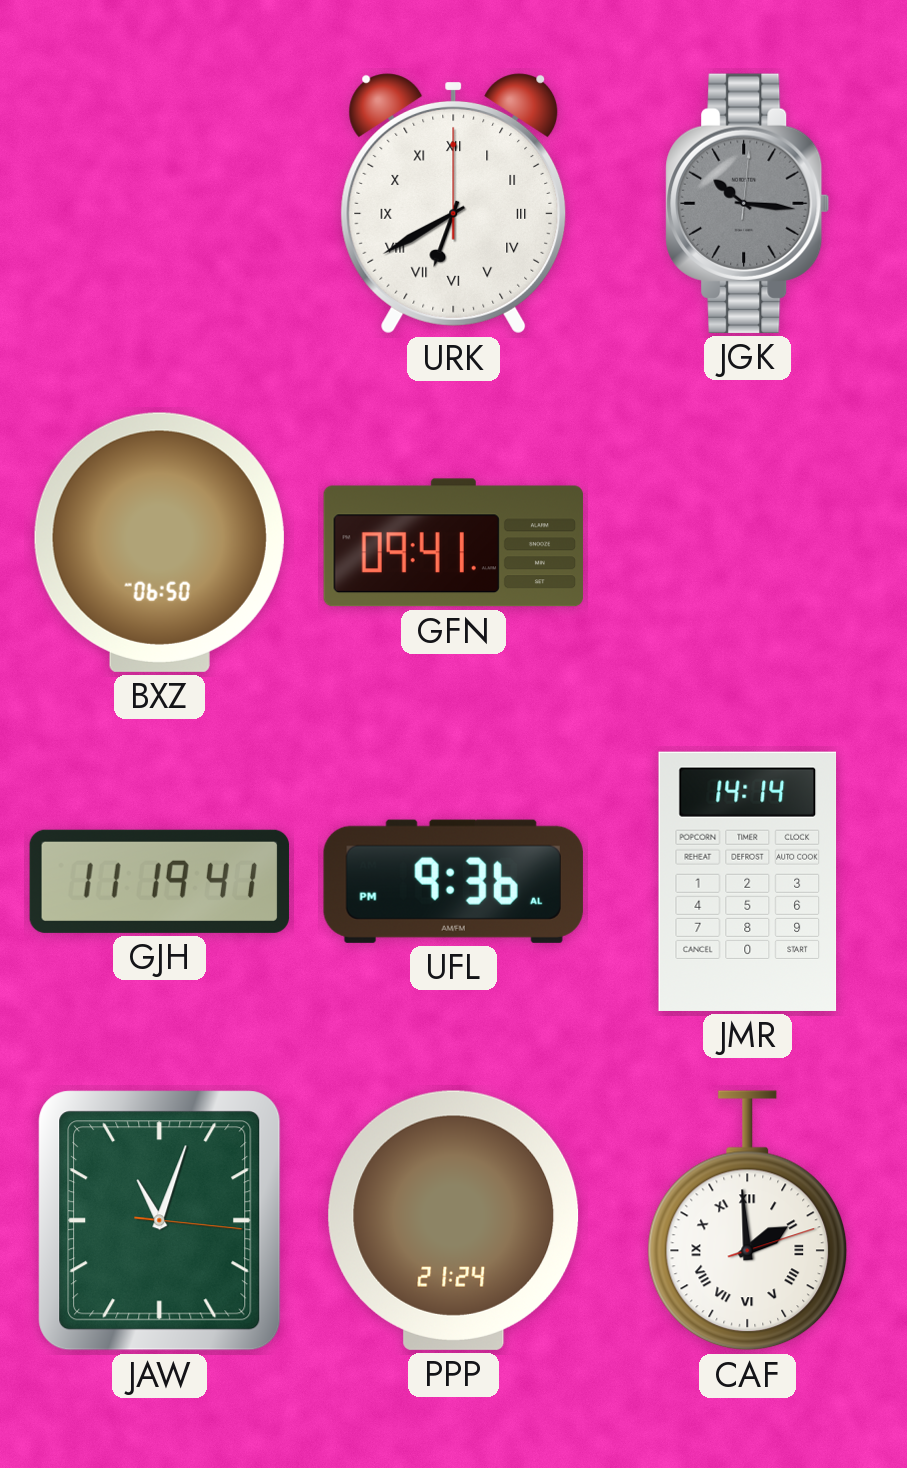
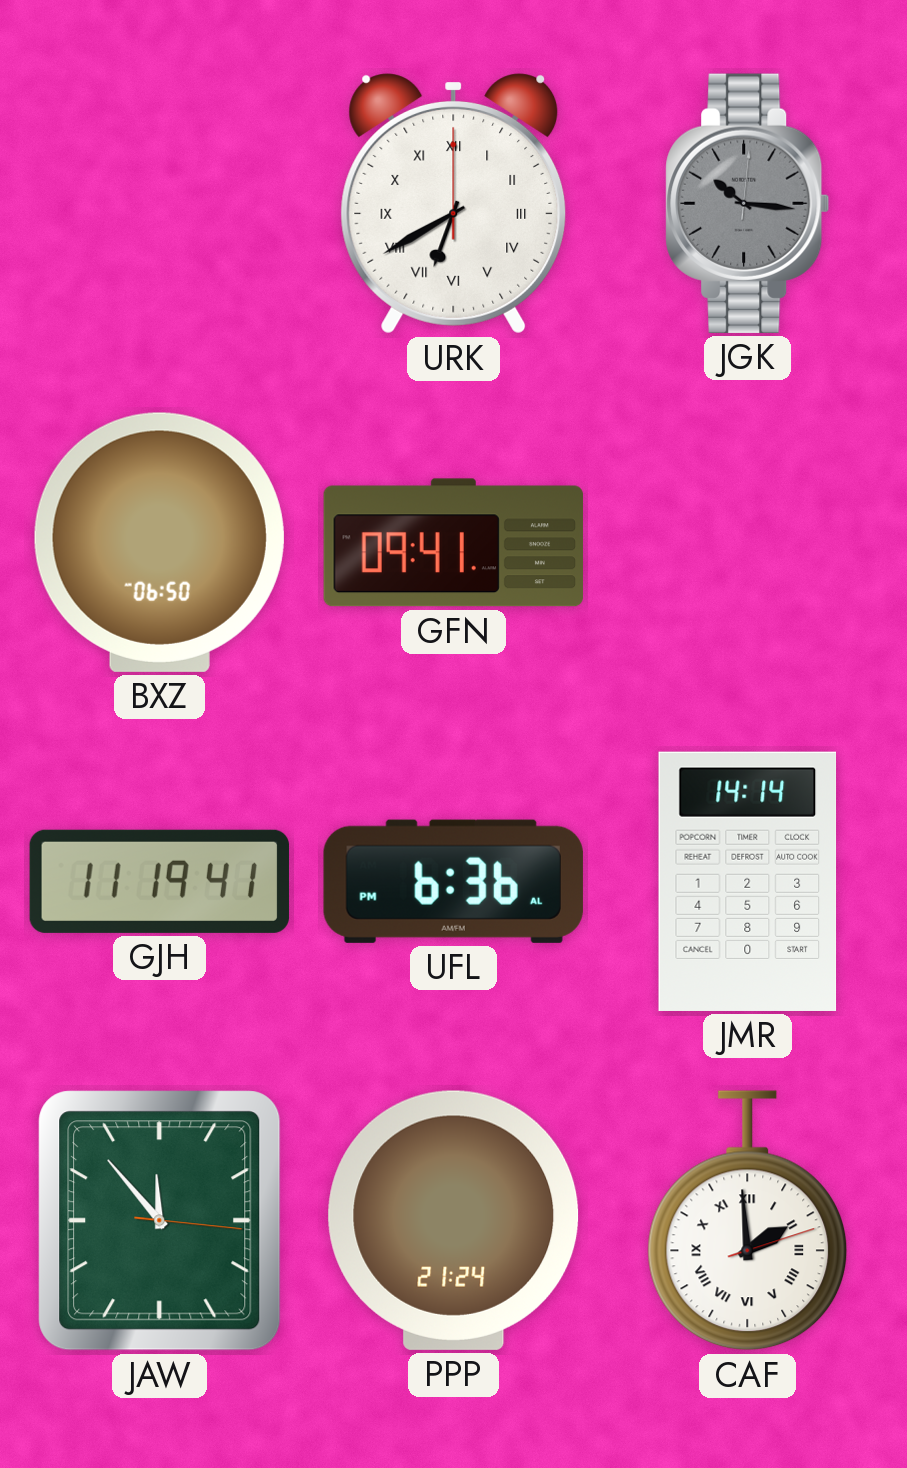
UFL: 9:36 -> 6:36
JAW: 11:03 -> 11:53
